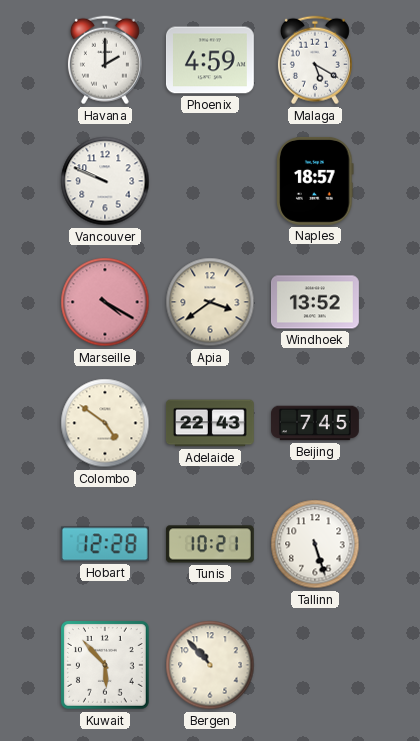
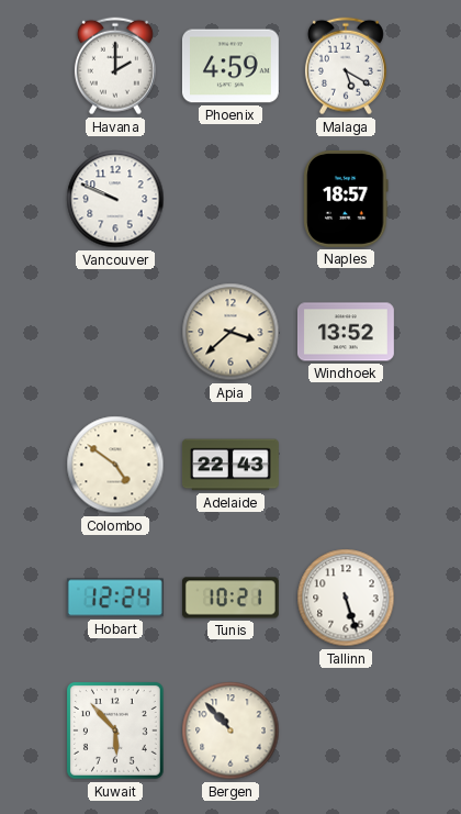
Marseille: 4:20 -> none
Apia: 3:39 -> 3:38
Beijing: 7:45 -> none
Hobart: 12:28 -> 12:24
